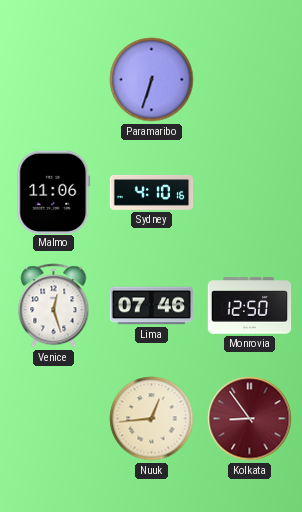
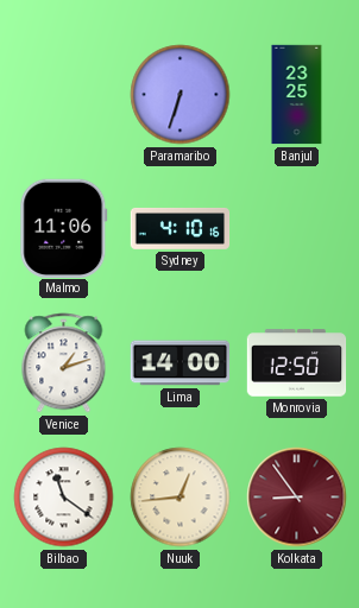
Banjul: none -> 23:25
Venice: 12:27 -> 1:12
Lima: 07:46 -> 14:00
Bilbao: none -> 11:21
